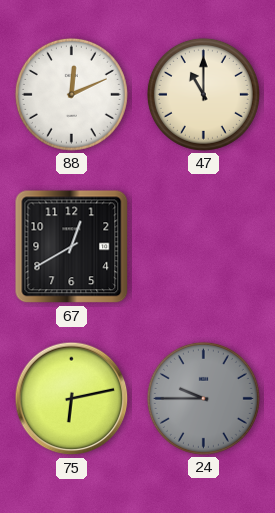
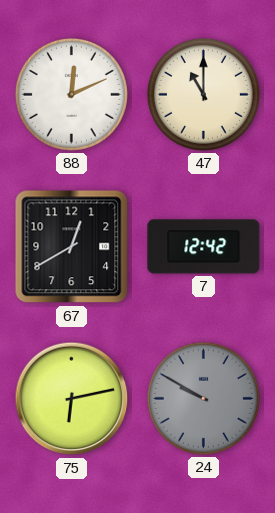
7: none -> 12:42
24: 9:45 -> 9:50
